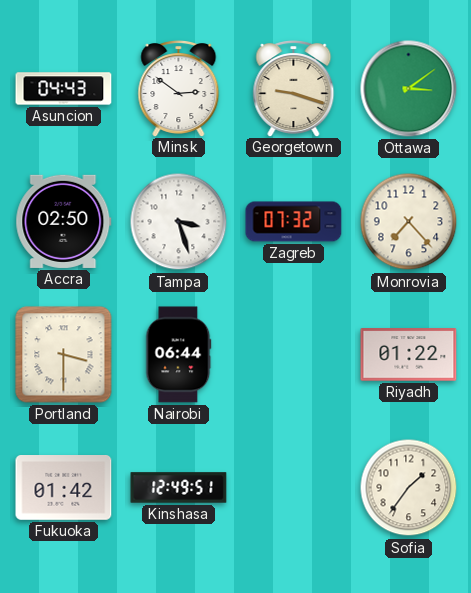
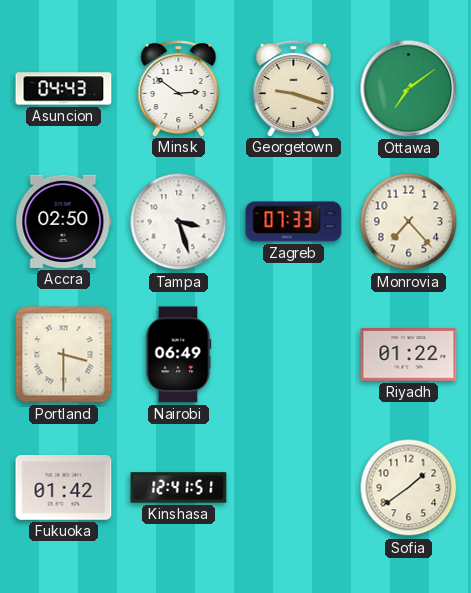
Ottawa: 3:09 -> 7:09
Zagreb: 07:32 -> 07:33
Nairobi: 06:44 -> 06:49
Kinshasa: 12:49 -> 12:41
Sofia: 1:36 -> 1:39
